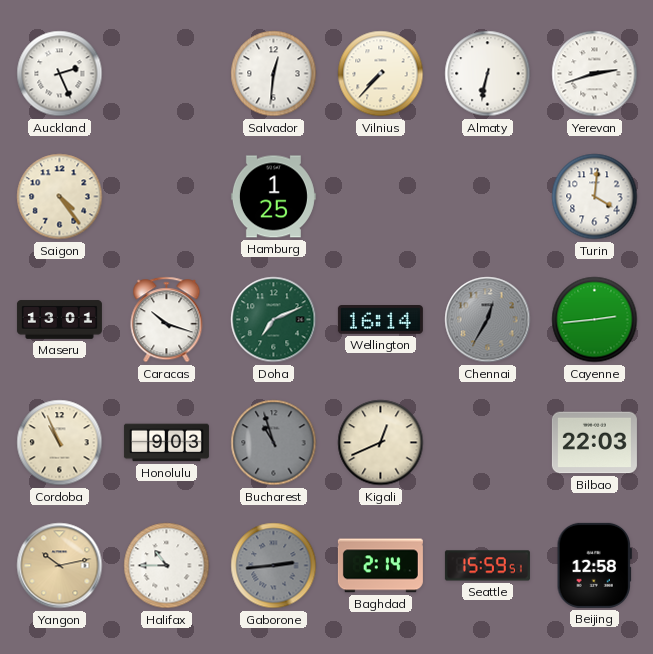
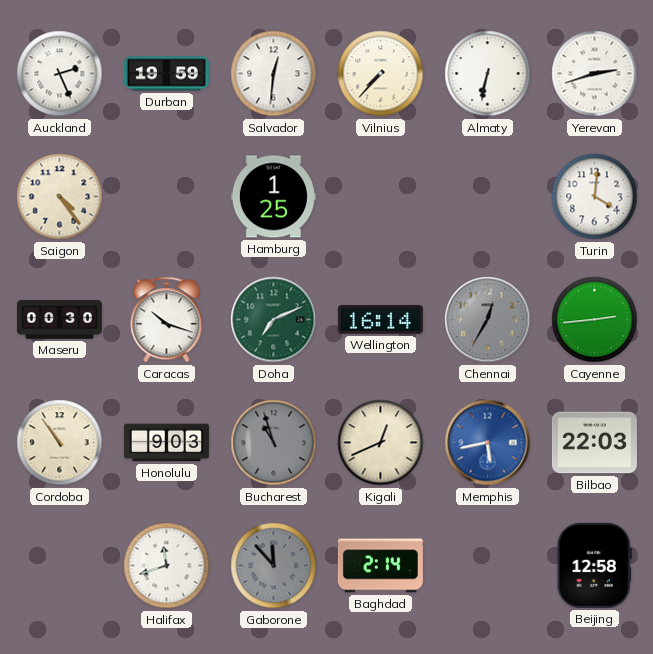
Durban: none -> 19:59
Maseru: 13:01 -> 00:30
Cordoba: 10:56 -> 10:54
Memphis: none -> 5:43
Yangon: 10:13 -> none
Halifax: 10:45 -> 11:42
Gaborone: 2:44 -> 11:53
Seattle: 15:59 -> none
